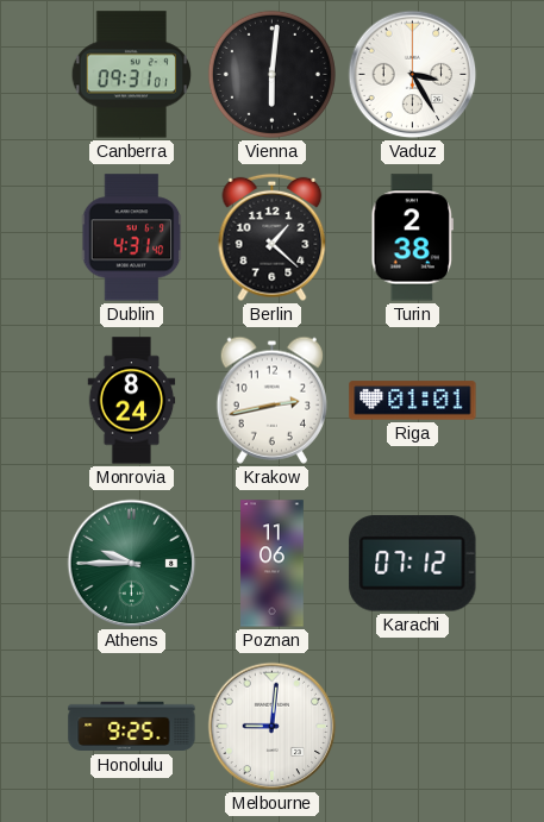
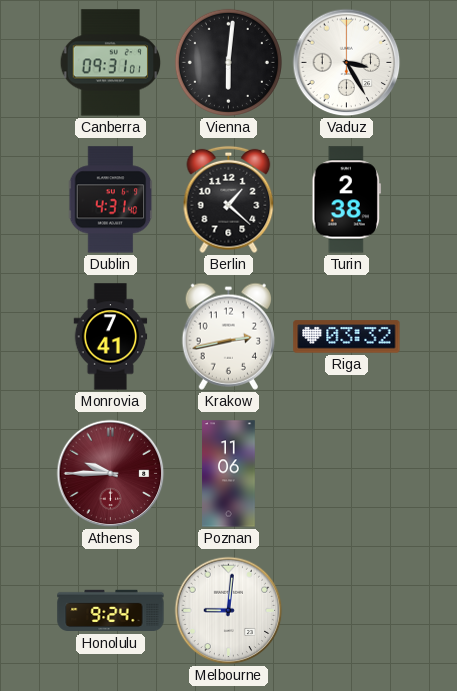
Monrovia: 8:24 -> 7:41
Riga: 01:01 -> 03:32
Athens dial: green -> burgundy
Karachi: 07:12 -> none
Honolulu: 9:25 -> 9:24
